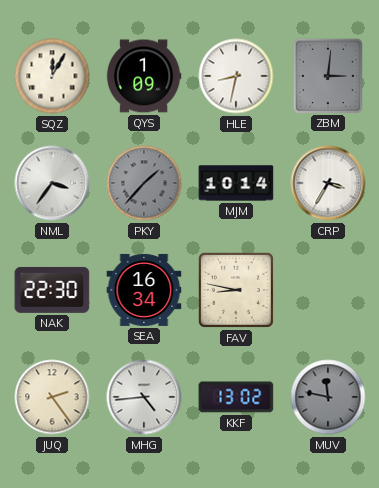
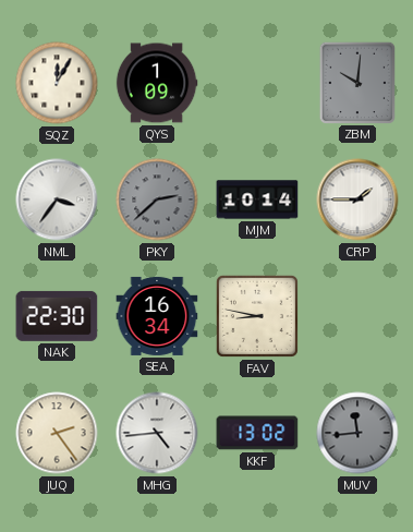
HLE: 8:32 -> none
ZBM: 3:01 -> 10:01
PKY: 1:37 -> 2:38
CRP: 3:35 -> 1:45
MUV: 11:47 -> 11:44
